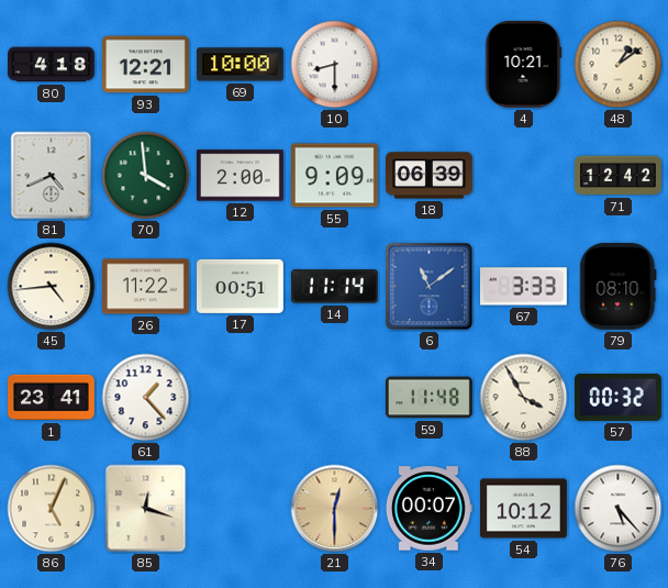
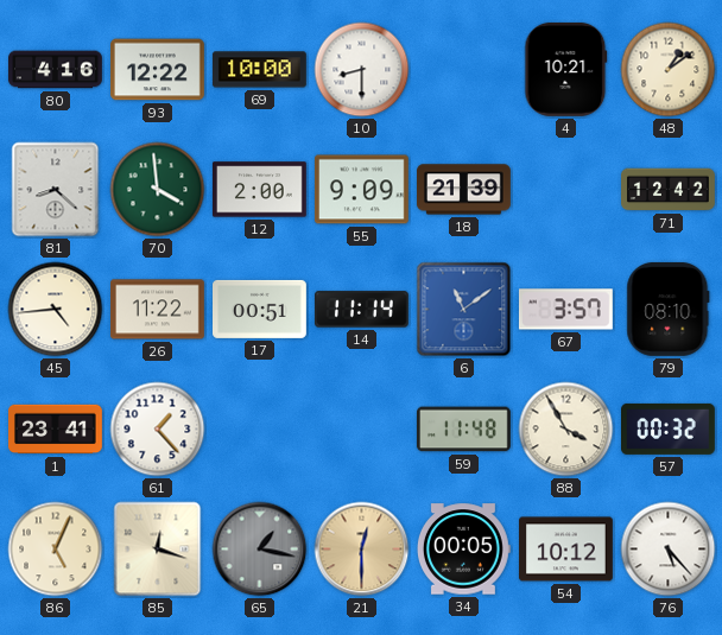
80: 4:18 -> 4:16
93: 12:21 -> 12:22
81: 4:41 -> 8:22
18: 06:39 -> 21:39
67: 3:33 -> 3:57
65: none -> 1:17
34: 00:07 -> 00:05
